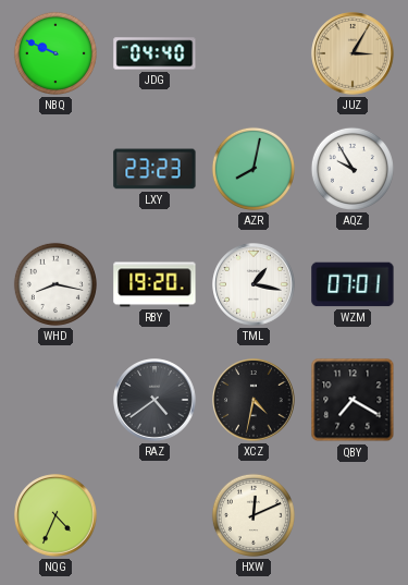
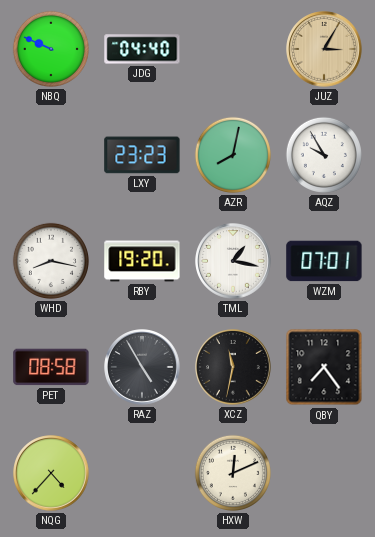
PET: none -> 08:58
RAZ: 4:39 -> 4:55
XCZ: 4:32 -> 11:32
QBY: 7:20 -> 7:24
NQG: 4:34 -> 4:37
